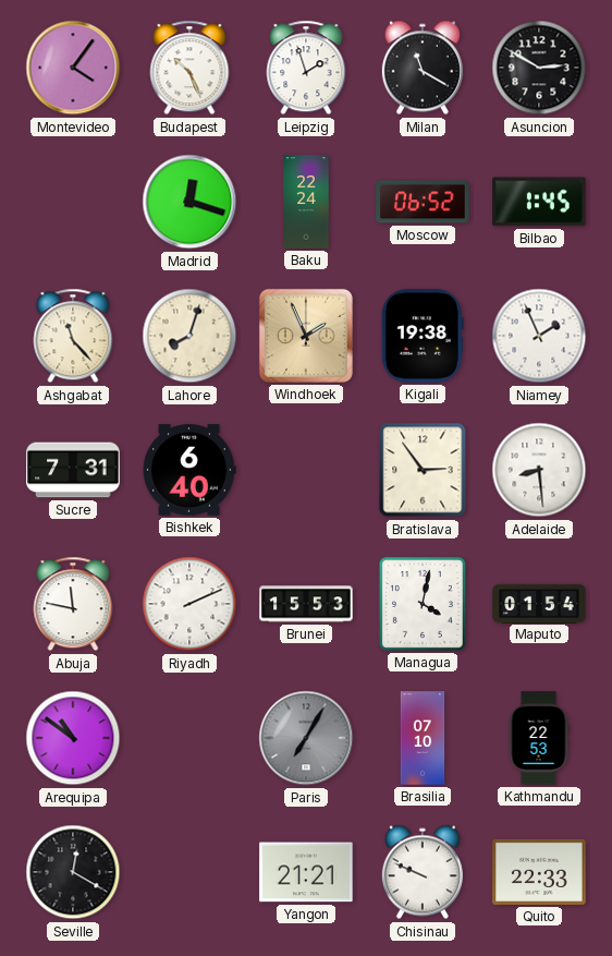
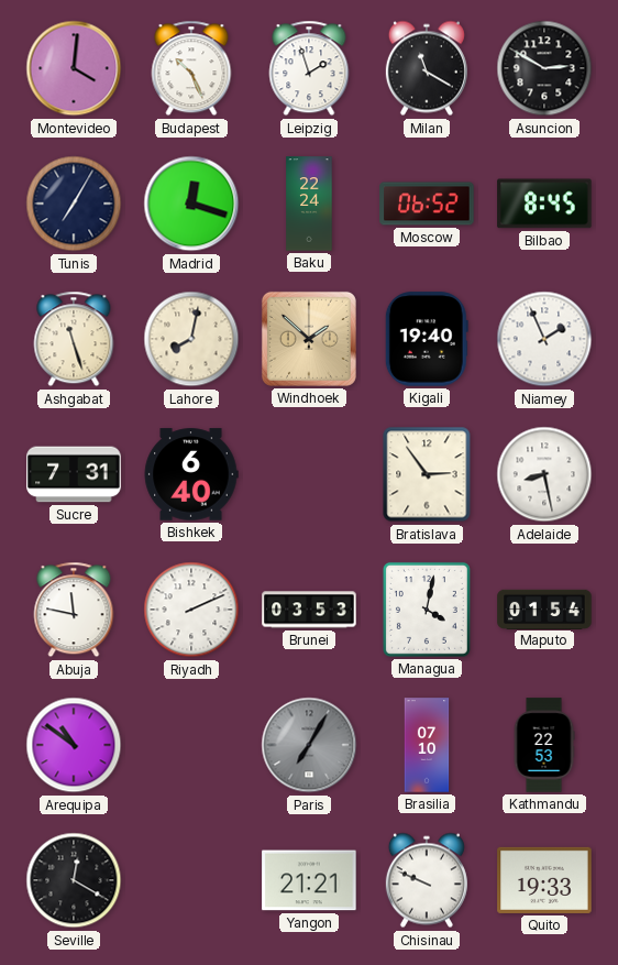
Montevideo: 4:06 -> 4:01
Tunis: none -> 7:05
Bilbao: 1:45 -> 8:45
Ashgabat: 11:23 -> 11:27
Lahore: 8:03 -> 8:02
Windhoek: 1:56 -> 1:52
Kigali: 19:38 -> 19:40
Adelaide: 8:29 -> 8:28
Brunei: 15:53 -> 03:53
Quito: 22:33 -> 19:33
